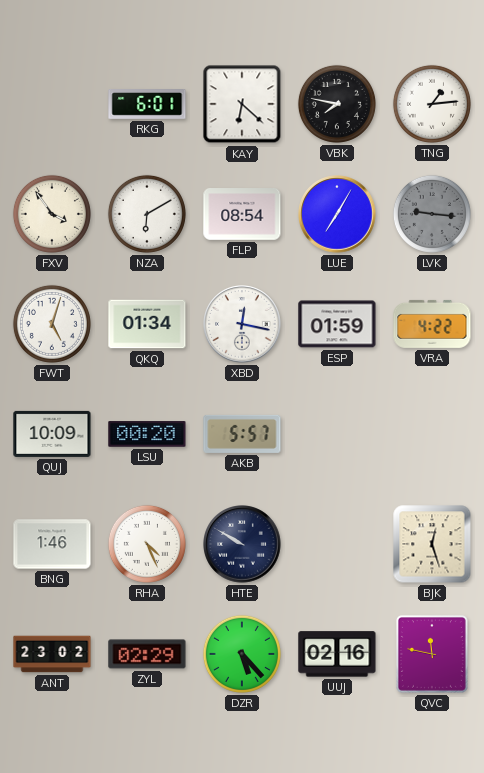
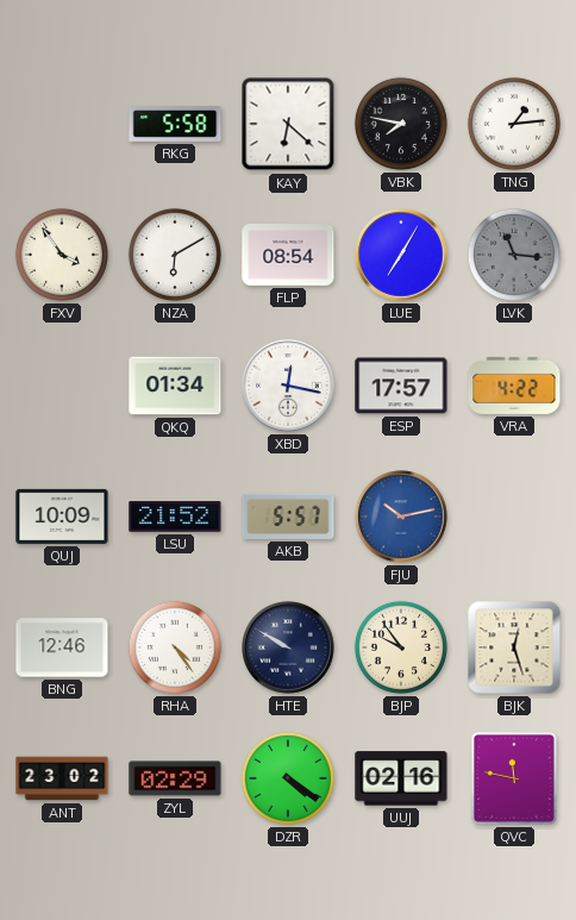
RKG: 6:01 -> 5:58
LVK: 9:16 -> 11:16
FWT: 5:03 -> none
ESP: 01:59 -> 17:57
LSU: 00:20 -> 21:52
FJU: none -> 10:13
BNG: 1:46 -> 12:46
RHA: 4:26 -> 4:24
BJP: none -> 9:54
DZR: 5:23 -> 4:21
